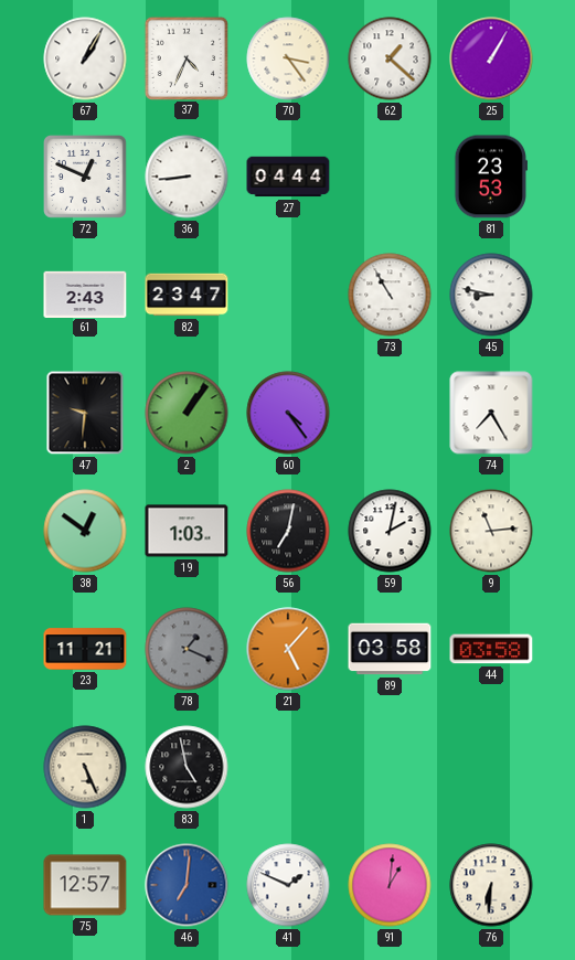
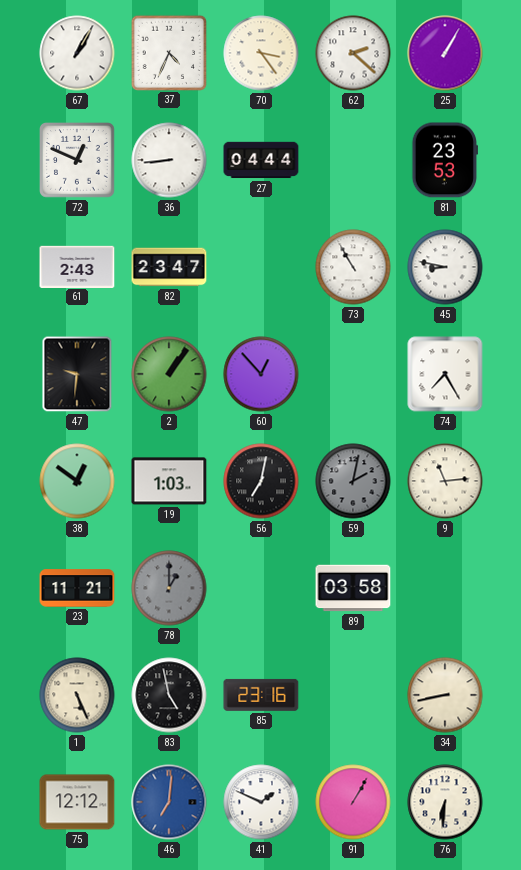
62: 1:22 -> 2:22
60: 4:24 -> 12:53
59 dial: white -> grey
78: 1:19 -> 1:00
21: 5:07 -> none
44: 03:58 -> none
85: none -> 23:16
34: none -> 8:43
75: 12:57 -> 12:12
91: 1:01 -> 1:05
